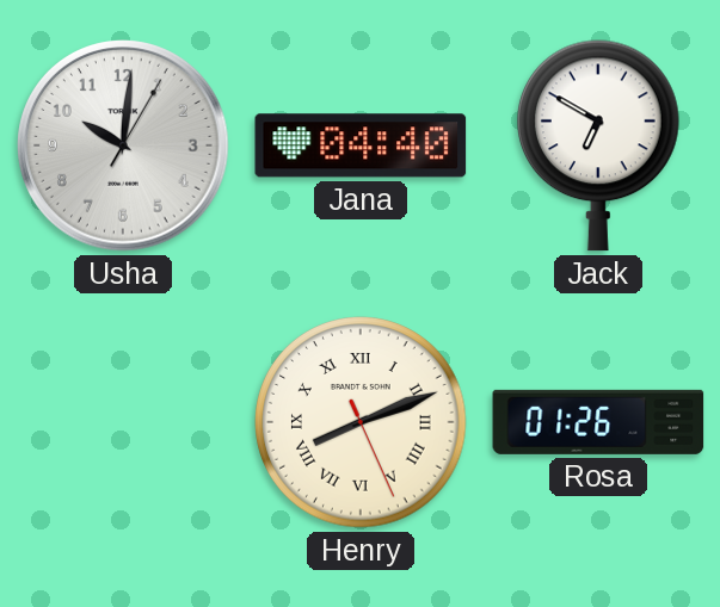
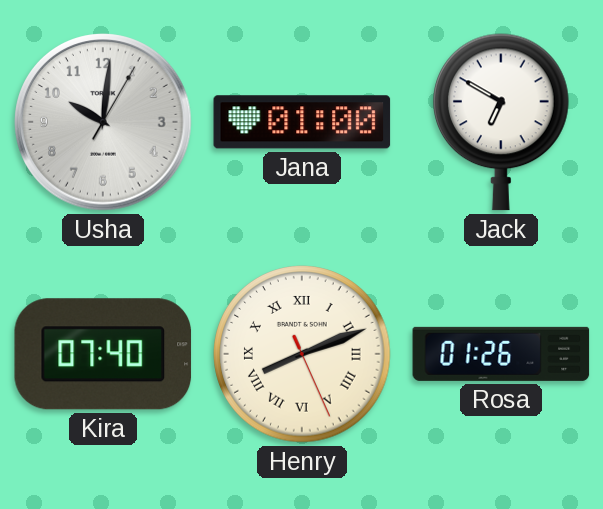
Jana: 04:40 -> 01:00
Kira: none -> 07:40
